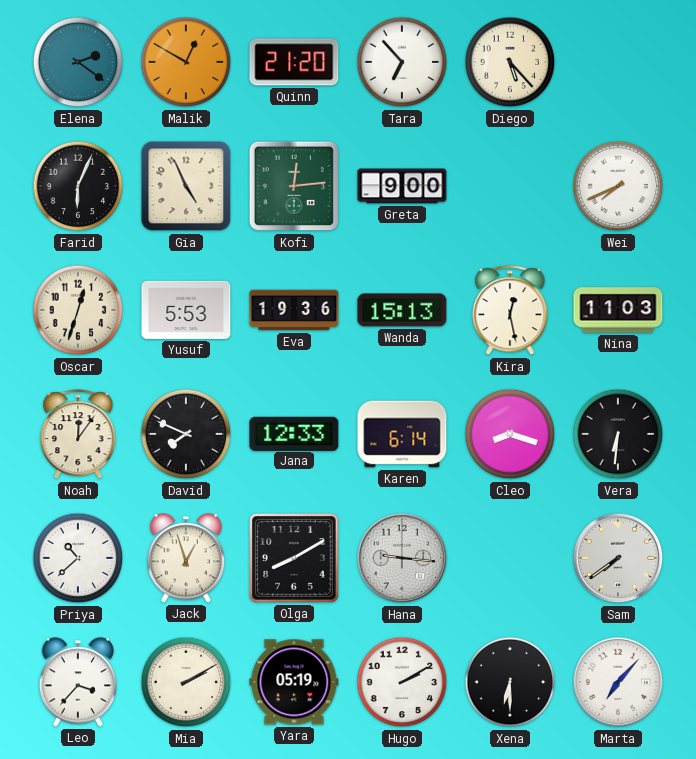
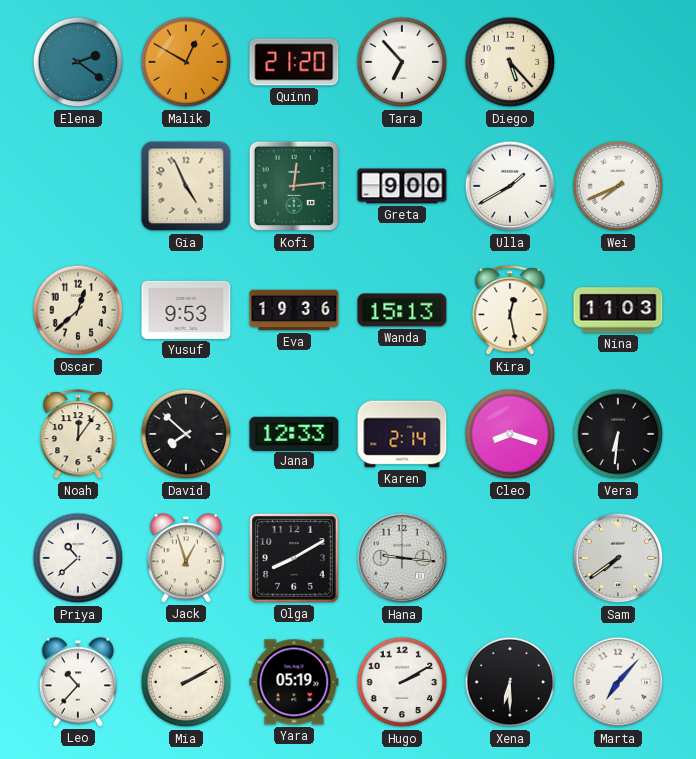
Farid: 6:04 -> none
Ulla: none -> 1:40
Oscar: 12:33 -> 12:38
Yusuf: 5:53 -> 9:53
David: 7:49 -> 7:52
Karen: 6:14 -> 2:14
Leo: 3:37 -> 10:37
